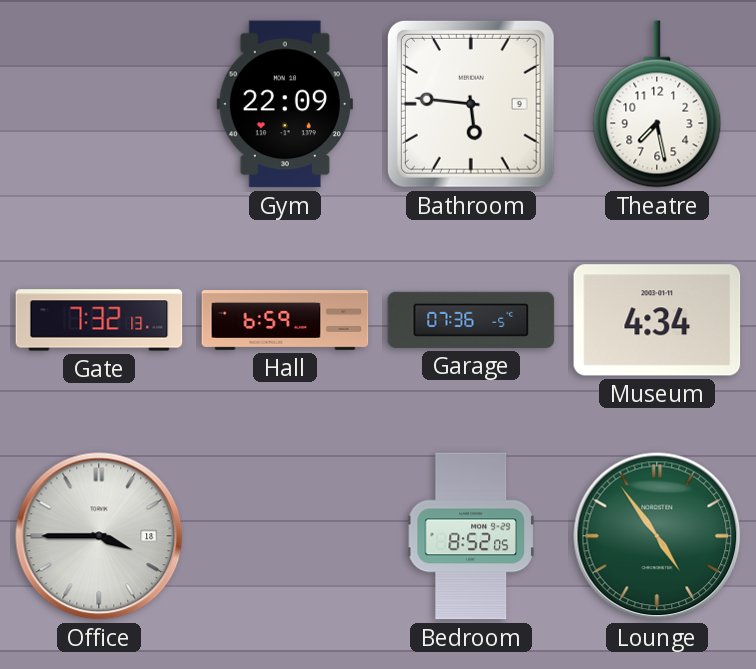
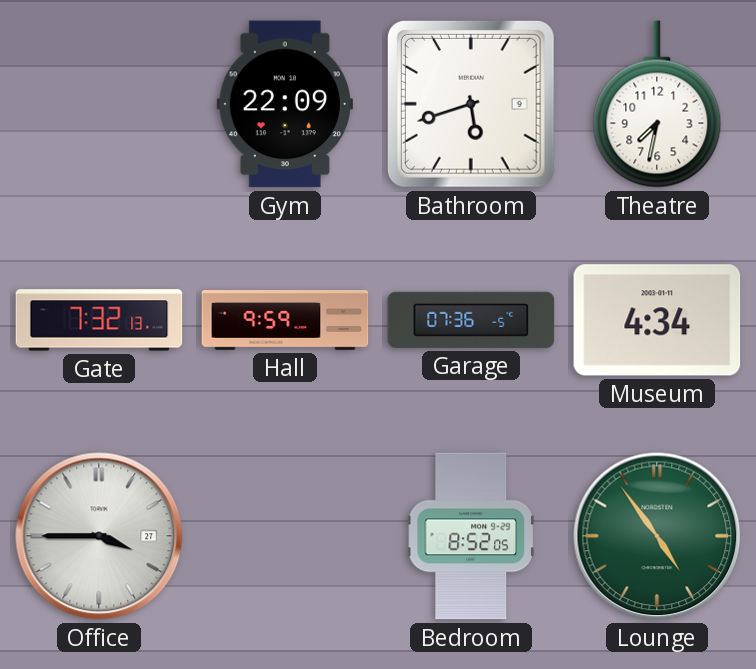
Bathroom: 5:46 -> 5:42
Theatre: 7:28 -> 7:32
Hall: 6:59 -> 9:59
Office date: 18 -> 27
